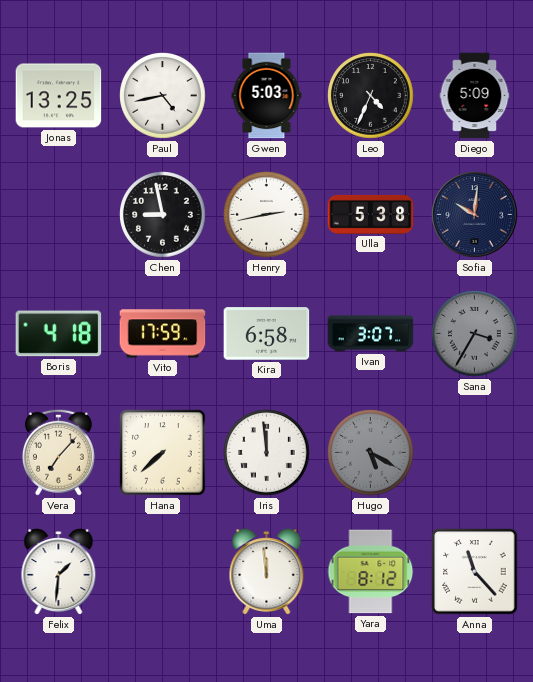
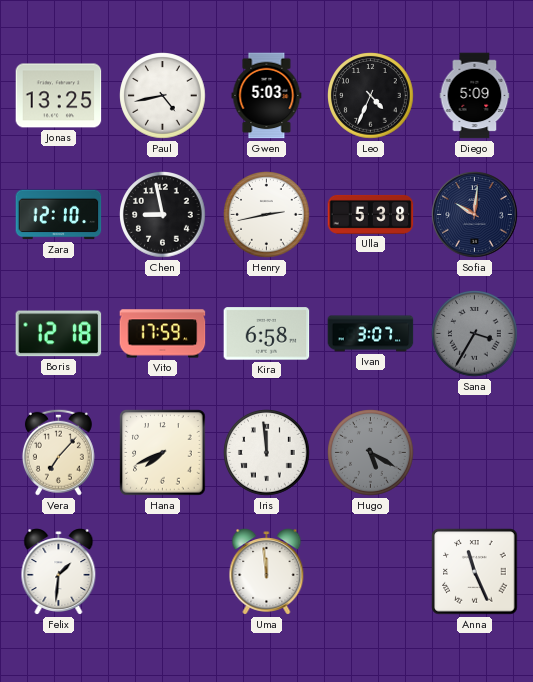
Zara: none -> 12:10
Boris: 4:18 -> 12:18
Hana: 7:38 -> 7:41
Yara: 8:12 -> none
Anna: 11:23 -> 11:26
